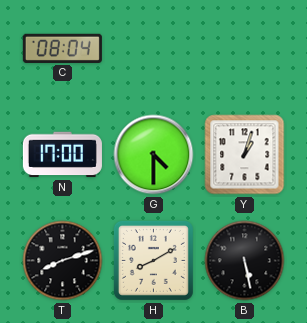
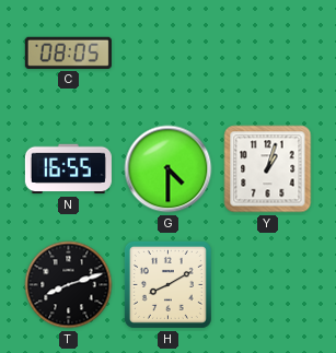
C: 08:04 -> 08:05
N: 17:00 -> 16:55
B: 5:28 -> none
